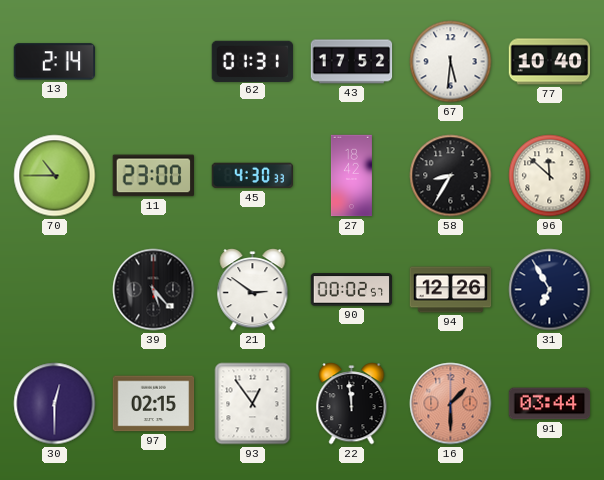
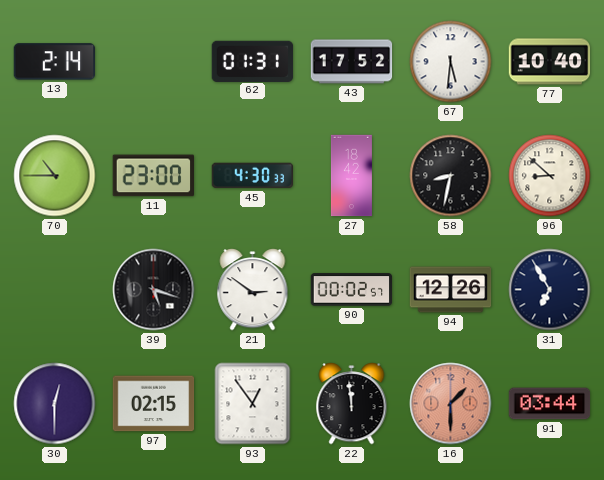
58: 8:35 -> 8:32
96: 11:52 -> 8:52
39: 5:23 -> 5:18
